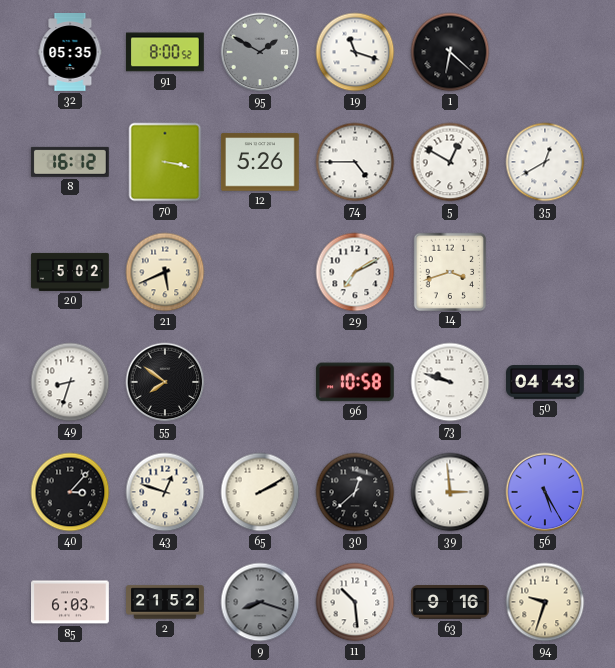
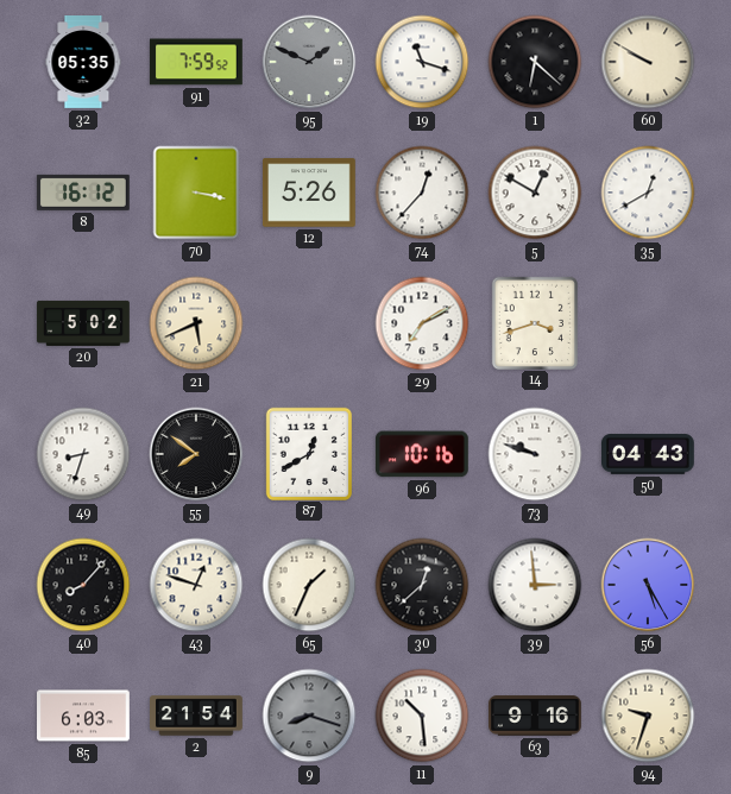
91: 8:00 -> 7:59
95: 1:50 -> 1:49
60: none -> 9:50
74: 4:45 -> 12:37
87: none -> 12:40
96: 10:58 -> 10:16
40: 3:07 -> 8:07
65: 2:10 -> 1:34
2: 21:52 -> 21:54
